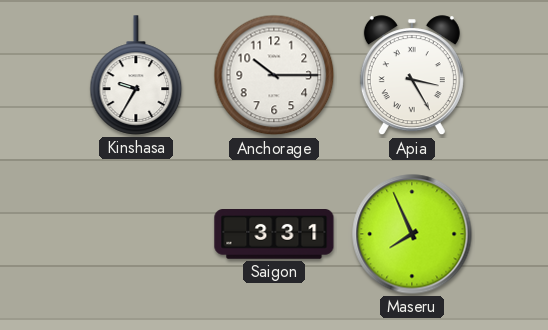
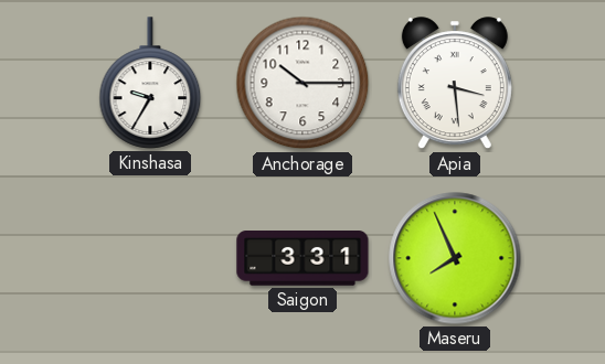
Apia: 3:25 -> 3:29
